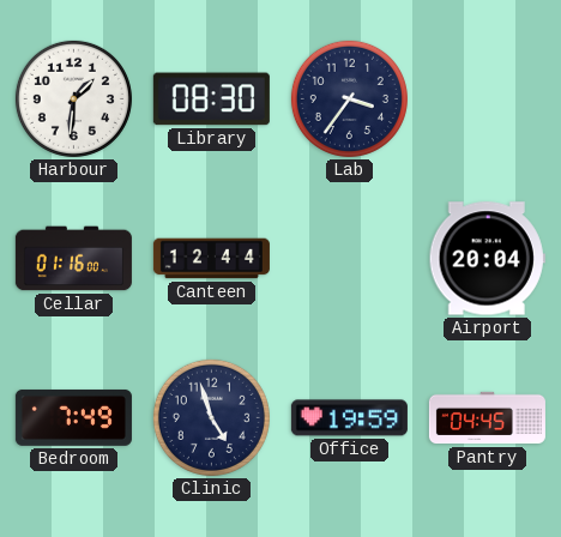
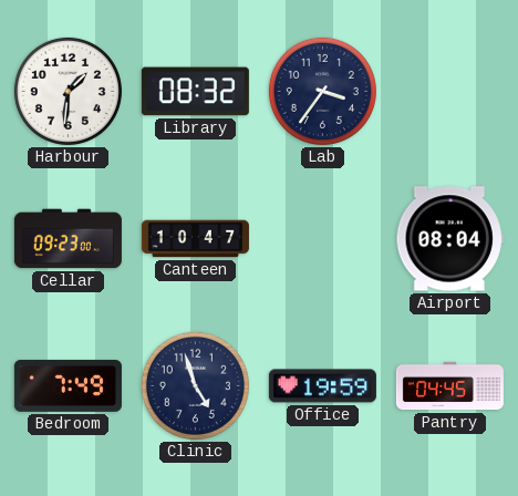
Library: 08:30 -> 08:32
Cellar: 01:16 -> 09:23
Canteen: 12:44 -> 10:47
Airport: 20:04 -> 08:04
